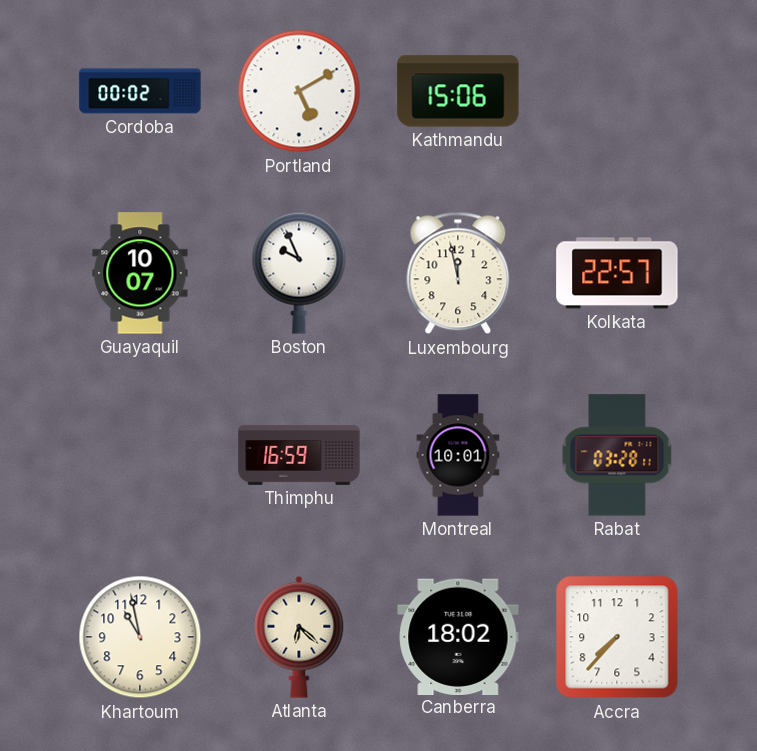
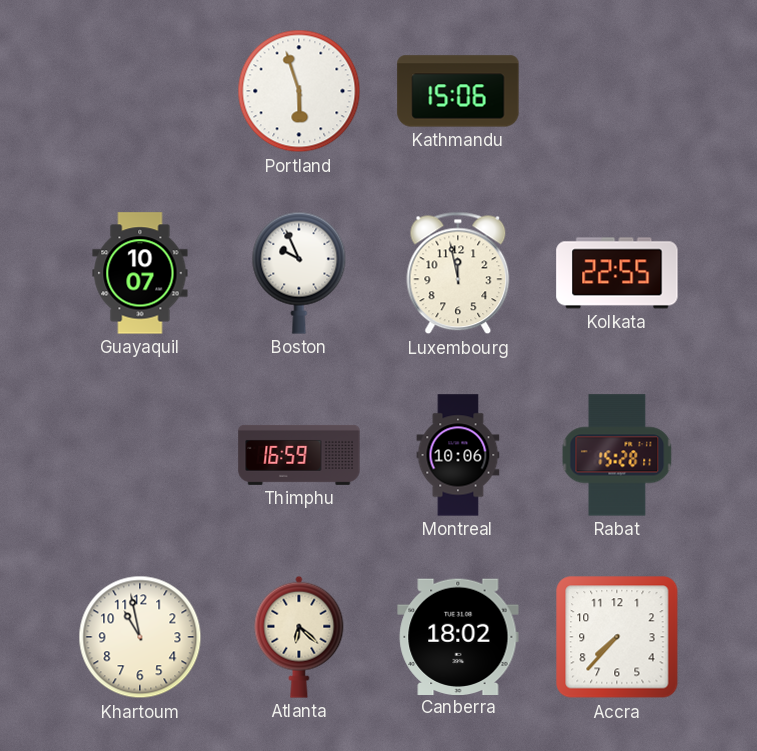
Cordoba: 00:02 -> none
Portland: 5:10 -> 5:57
Kolkata: 22:57 -> 22:55
Montreal: 10:01 -> 10:06
Rabat: 03:28 -> 15:28
